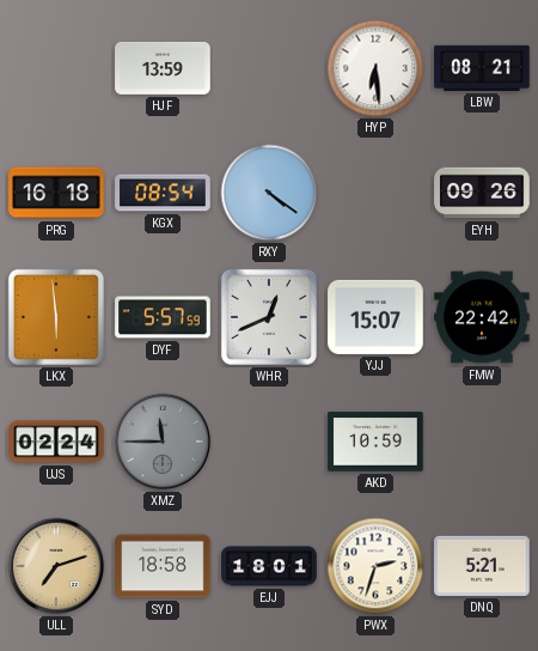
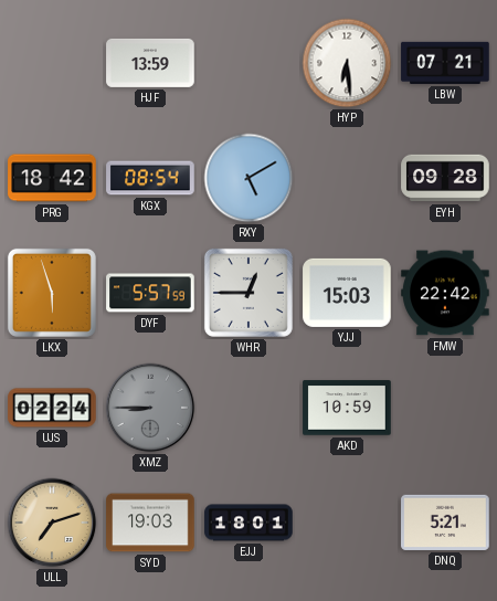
LBW: 08:21 -> 07:21
PRG: 16:18 -> 18:42
RXY: 4:21 -> 5:10
EYH: 09:26 -> 09:28
LKX: 5:59 -> 5:57
WHR: 12:41 -> 12:45
YJJ: 15:07 -> 15:03
XMZ: 11:45 -> 8:45
SYD: 18:58 -> 19:03
PWX: 2:33 -> none
